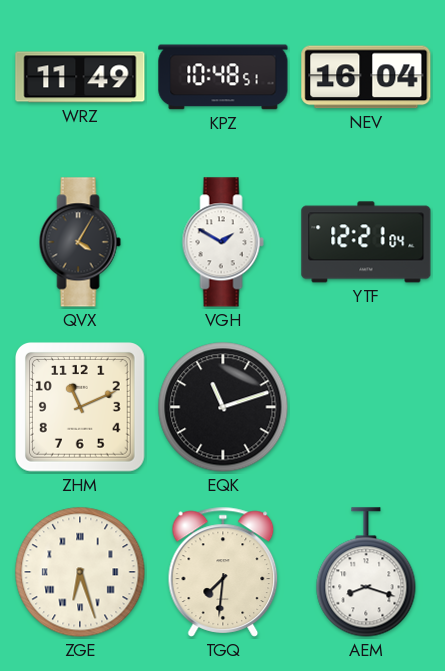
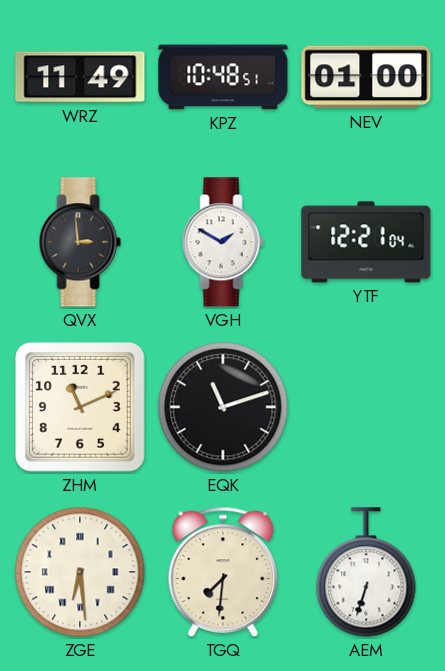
NEV: 16:04 -> 01:00
QVX: 4:05 -> 2:59
ZGE: 6:27 -> 6:29
AEM: 8:18 -> 6:33
